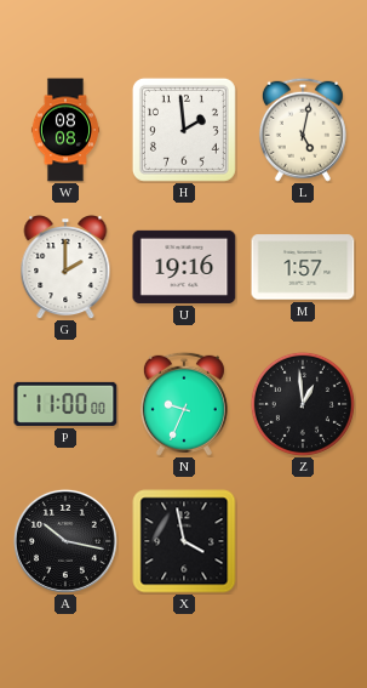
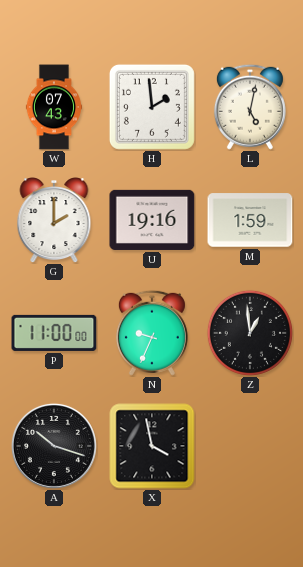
W: 08:08 -> 07:43
M: 1:57 -> 1:59
A: 10:17 -> 10:18
